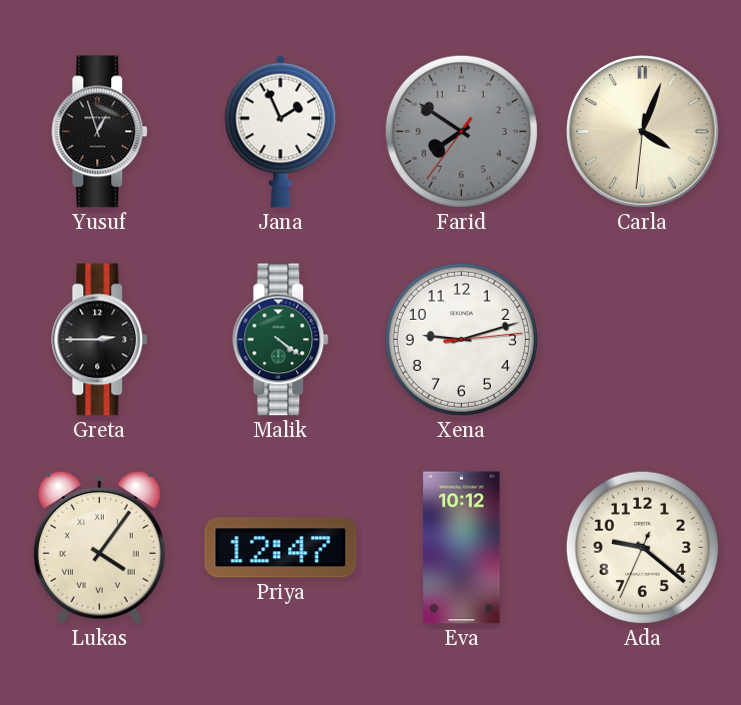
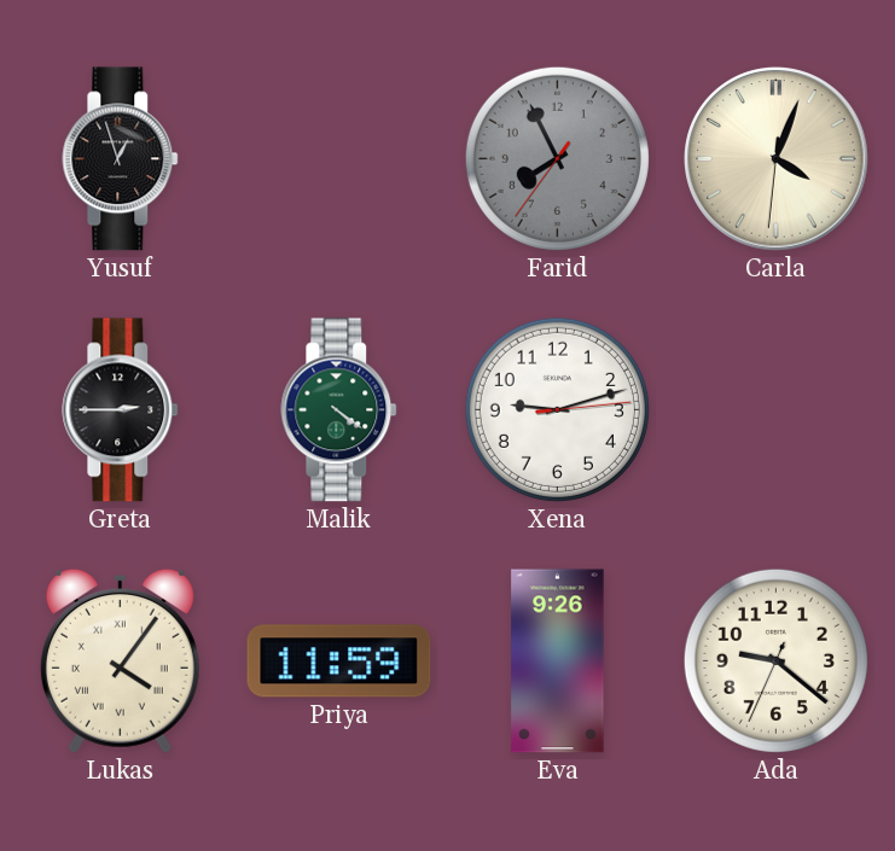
Jana: 1:56 -> none
Farid: 7:50 -> 7:55
Priya: 12:47 -> 11:59
Eva: 10:12 -> 9:26
